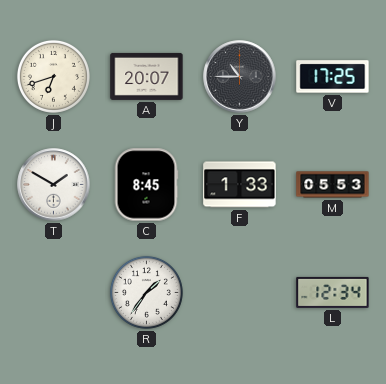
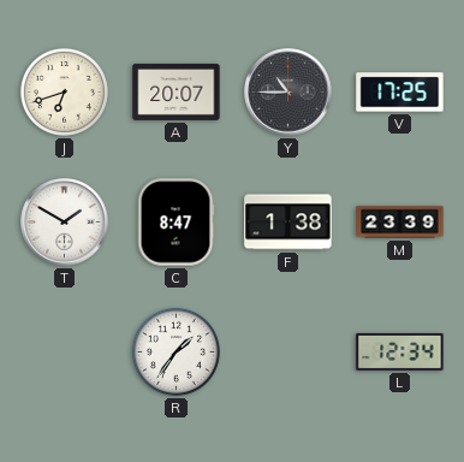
C: 8:45 -> 8:47
F: 1:33 -> 1:38
M: 05:53 -> 23:39
